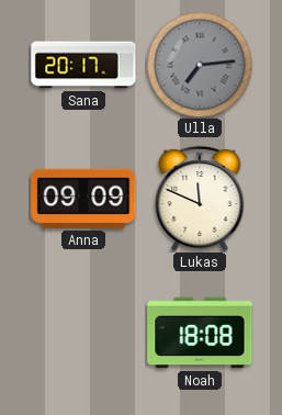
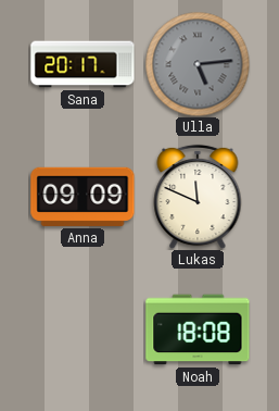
Ulla: 7:14 -> 5:14
